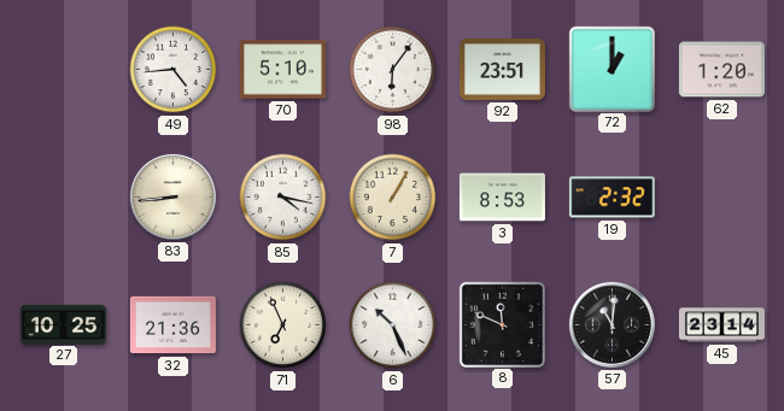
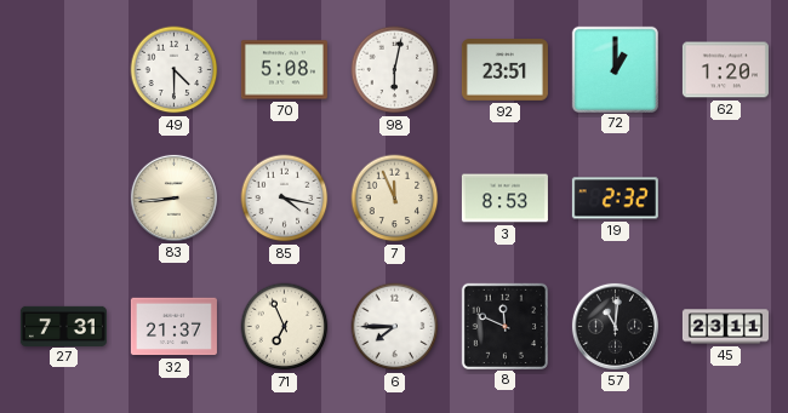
49: 4:44 -> 4:30
70: 5:10 -> 5:08
98: 6:06 -> 6:02
7: 1:05 -> 11:56
27: 10:25 -> 7:31
32: 21:36 -> 21:37
6: 10:26 -> 7:45
45: 23:14 -> 23:11
